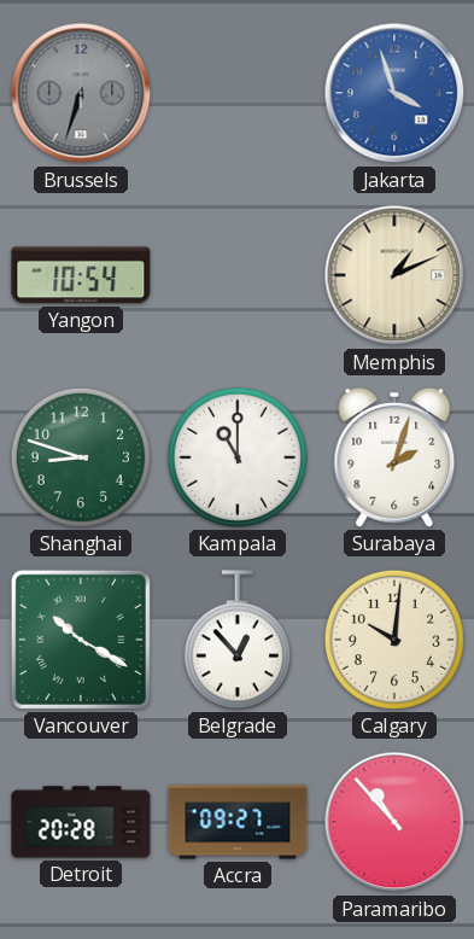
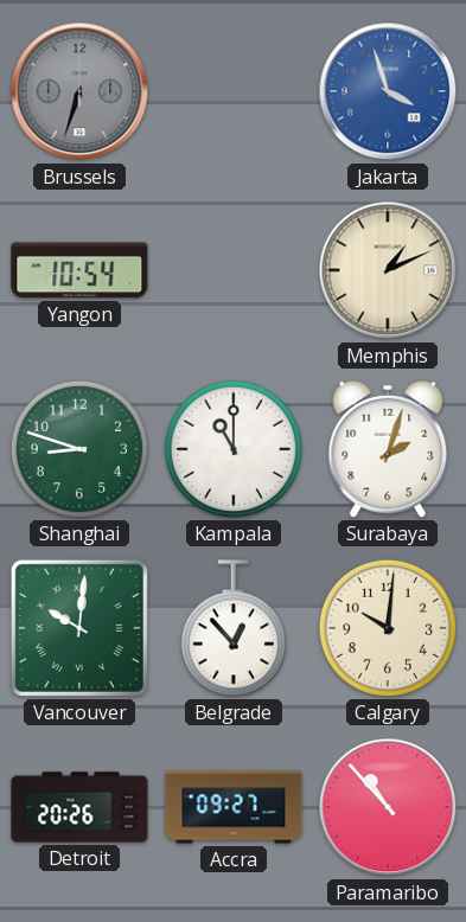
Vancouver: 10:20 -> 10:01
Detroit: 20:28 -> 20:26
